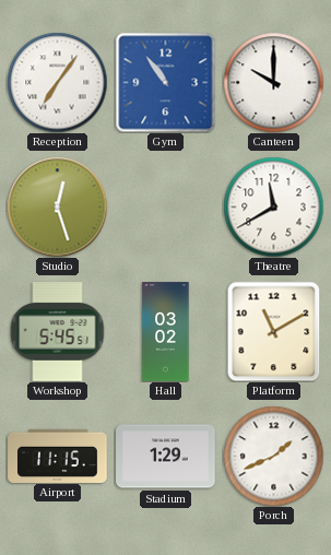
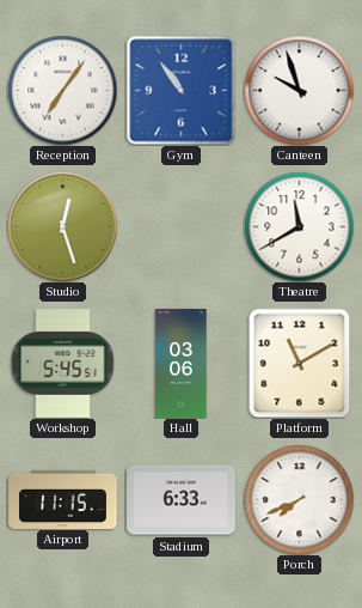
Canteen: 10:00 -> 9:57
Hall: 03:02 -> 03:06
Stadium: 1:29 -> 6:33
Porch: 1:41 -> 7:41
